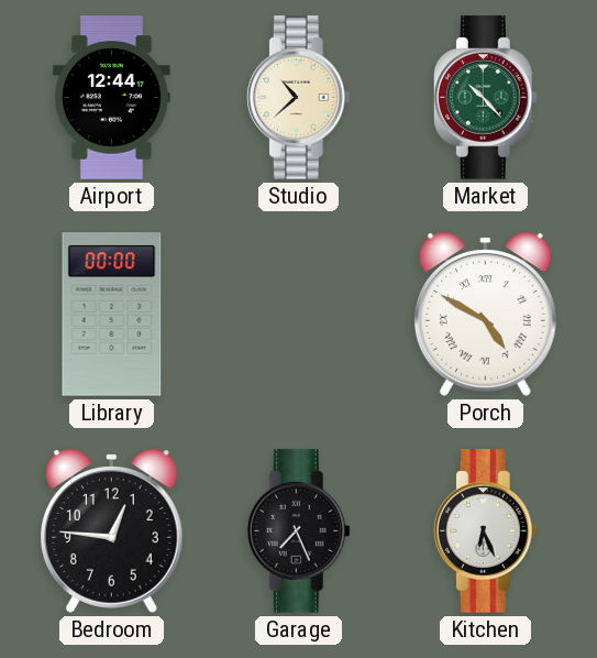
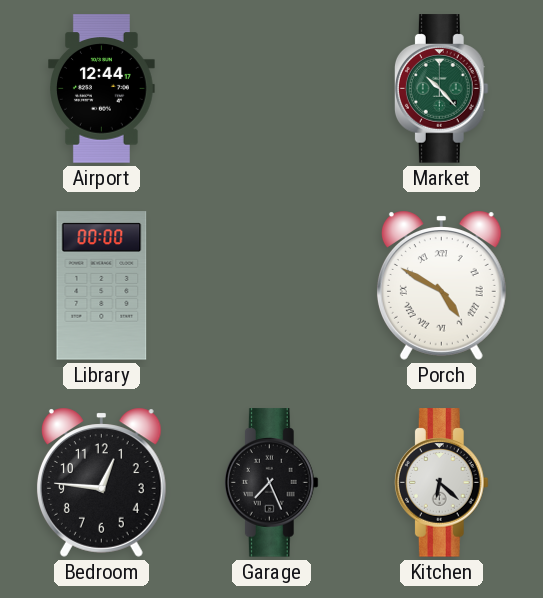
Studio: 10:38 -> none
Kitchen: 6:26 -> 6:22
